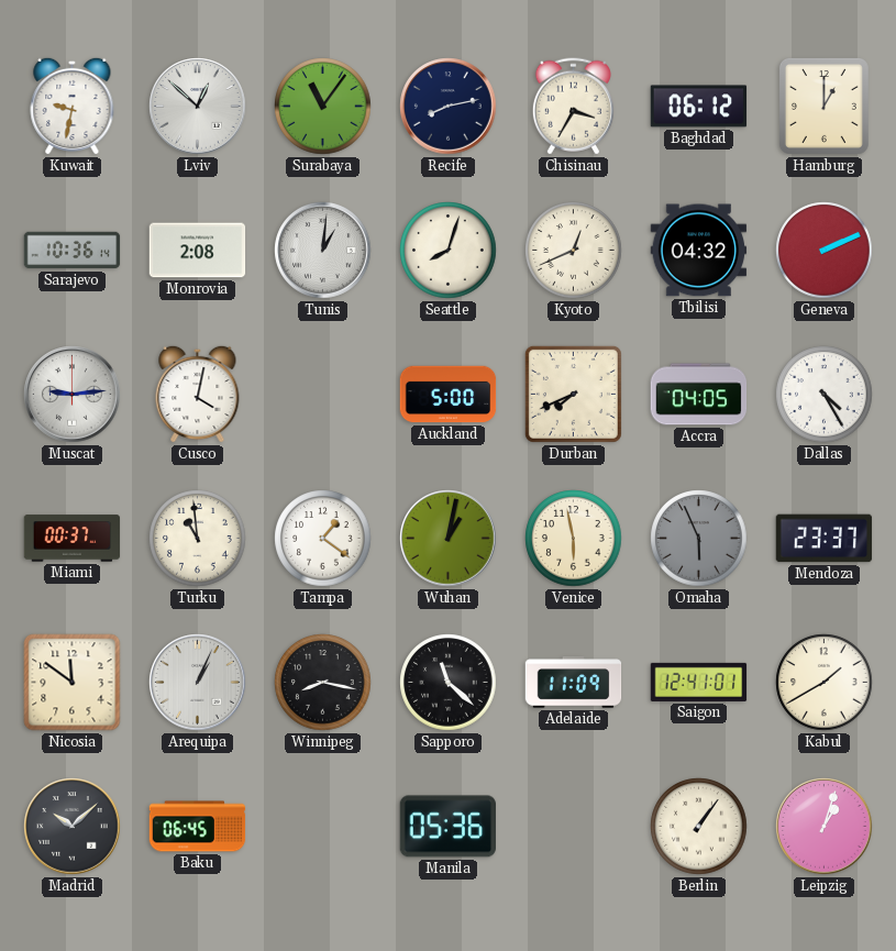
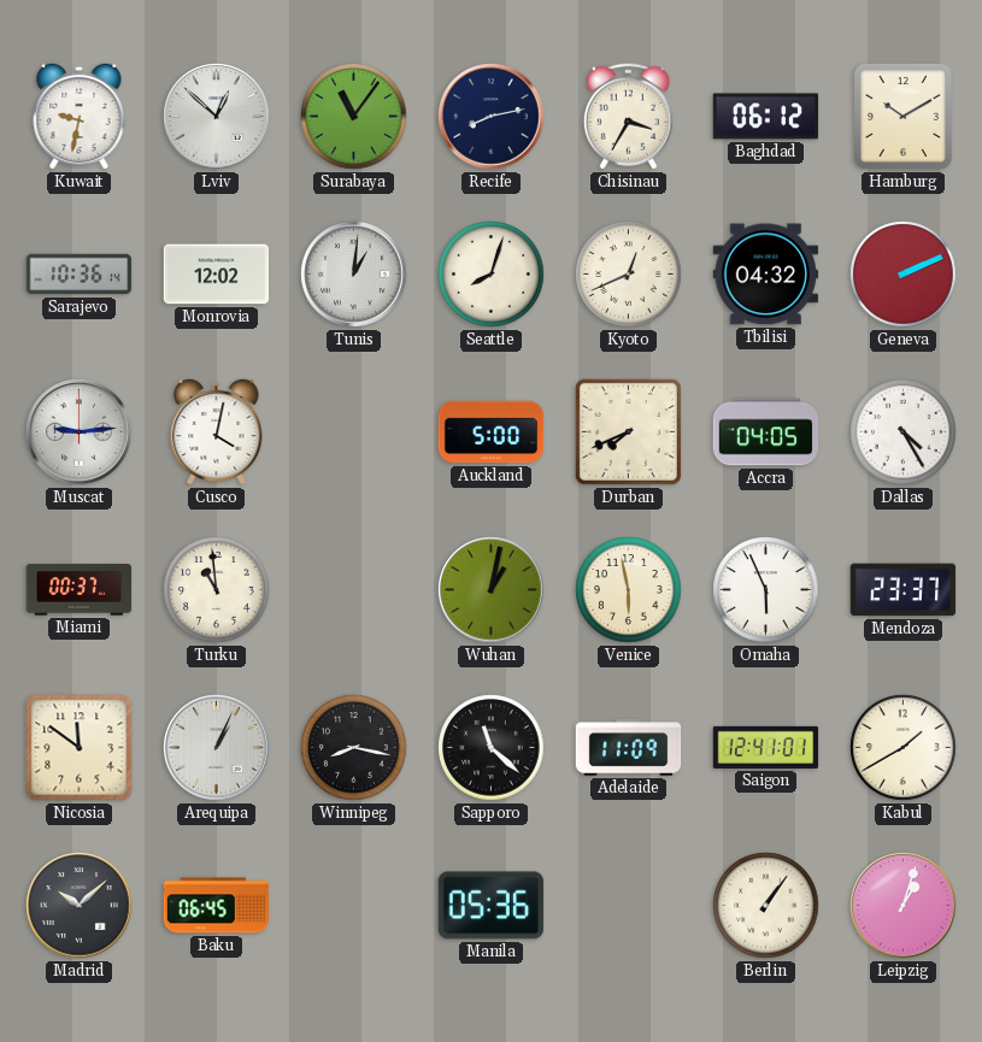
Hamburg: 1:00 -> 10:10
Monrovia: 2:08 -> 12:02
Tampa: 1:21 -> none
Omaha dial: grey -> white
